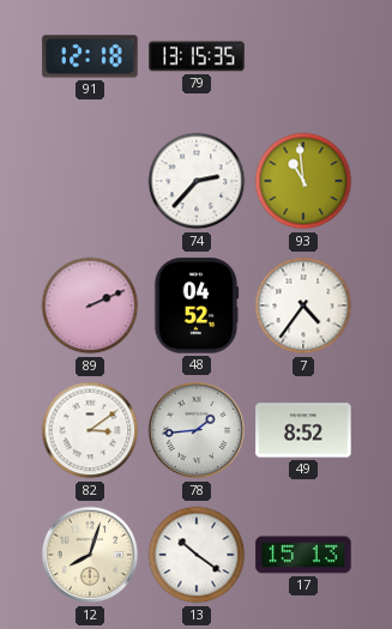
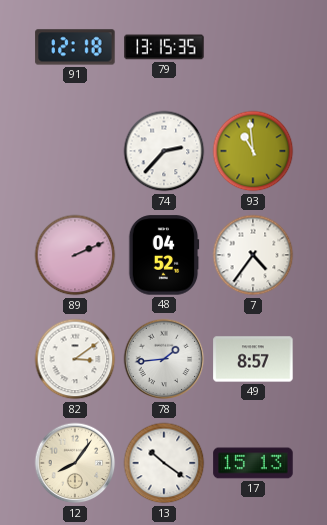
49: 8:52 -> 8:57
12: 8:03 -> 8:06
